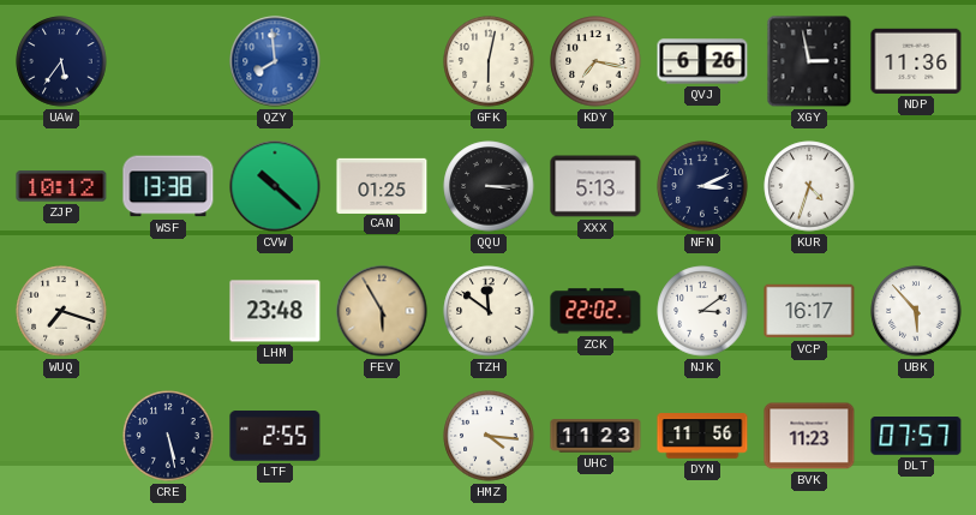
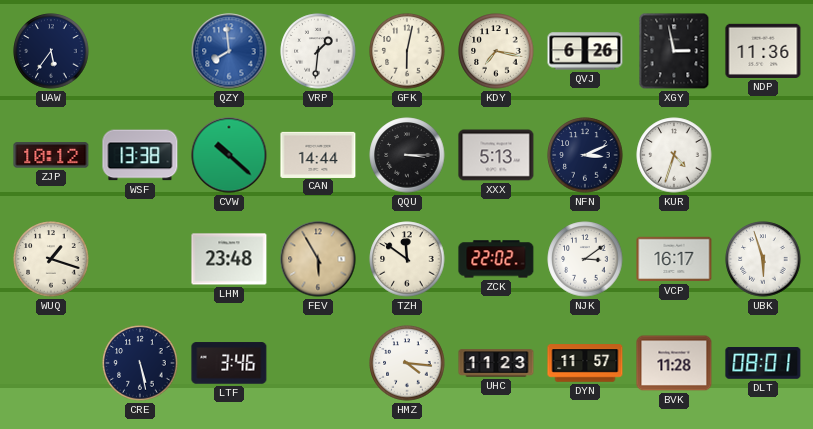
VRP: none -> 1:31
CAN: 01:25 -> 14:44
WUQ: 7:18 -> 1:18
UBK: 5:53 -> 5:57
LTF: 2:55 -> 3:46
DYN: 11:56 -> 11:57
BVK: 11:23 -> 11:28
DLT: 07:57 -> 08:01
